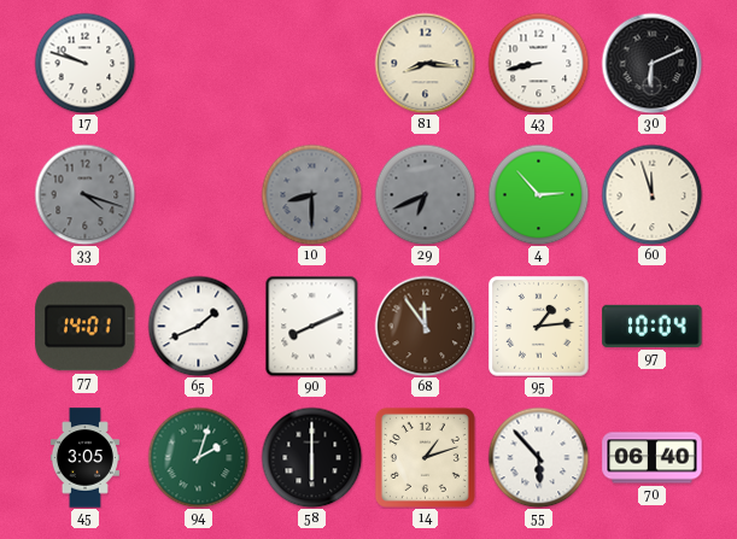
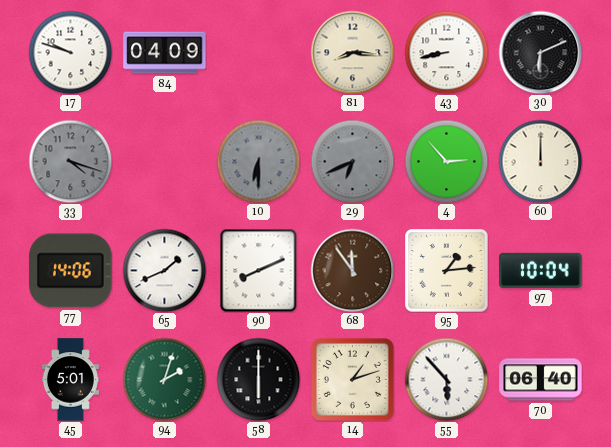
84: none -> 04:09
10: 8:30 -> 6:30
60: 11:57 -> 12:00
77: 14:01 -> 14:06
45: 3:05 -> 5:01
